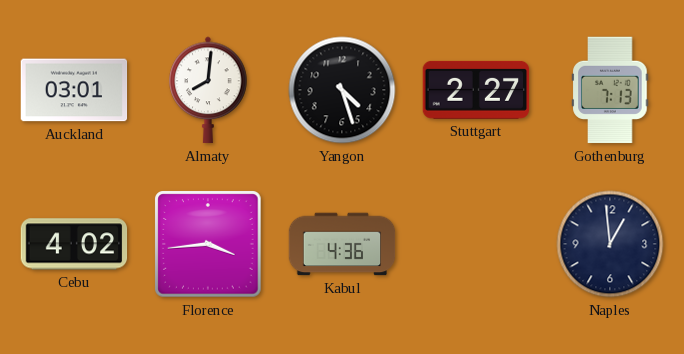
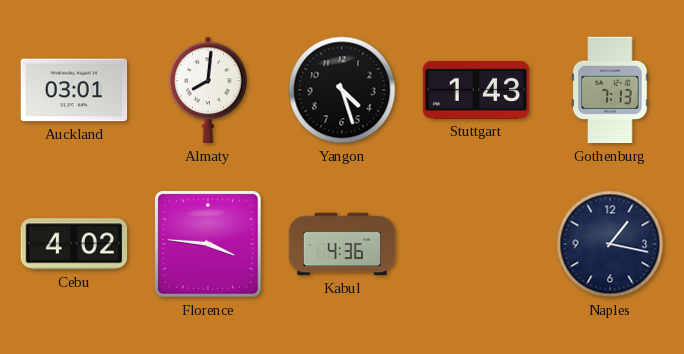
Stuttgart: 2:27 -> 1:43
Florence: 3:44 -> 3:46
Naples: 12:59 -> 1:17
